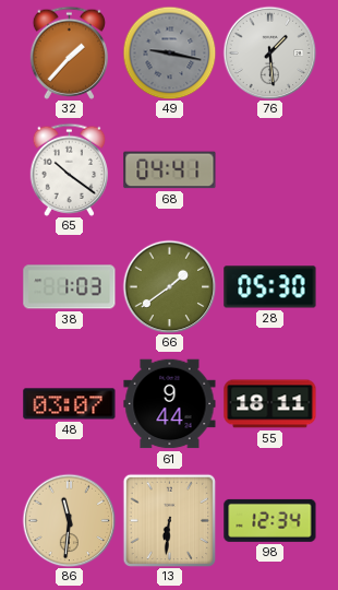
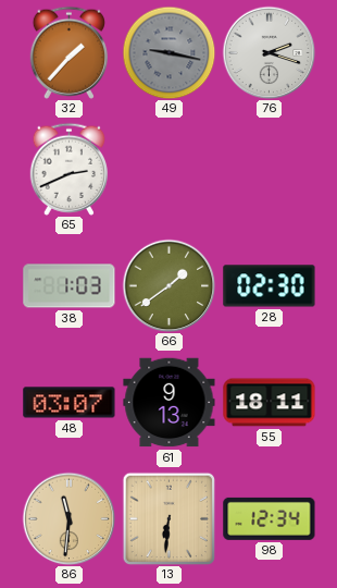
76: 1:29 -> 2:18
65: 10:21 -> 2:41
68: 04:41 -> none
28: 05:30 -> 02:30
61: 9:44 -> 9:13
